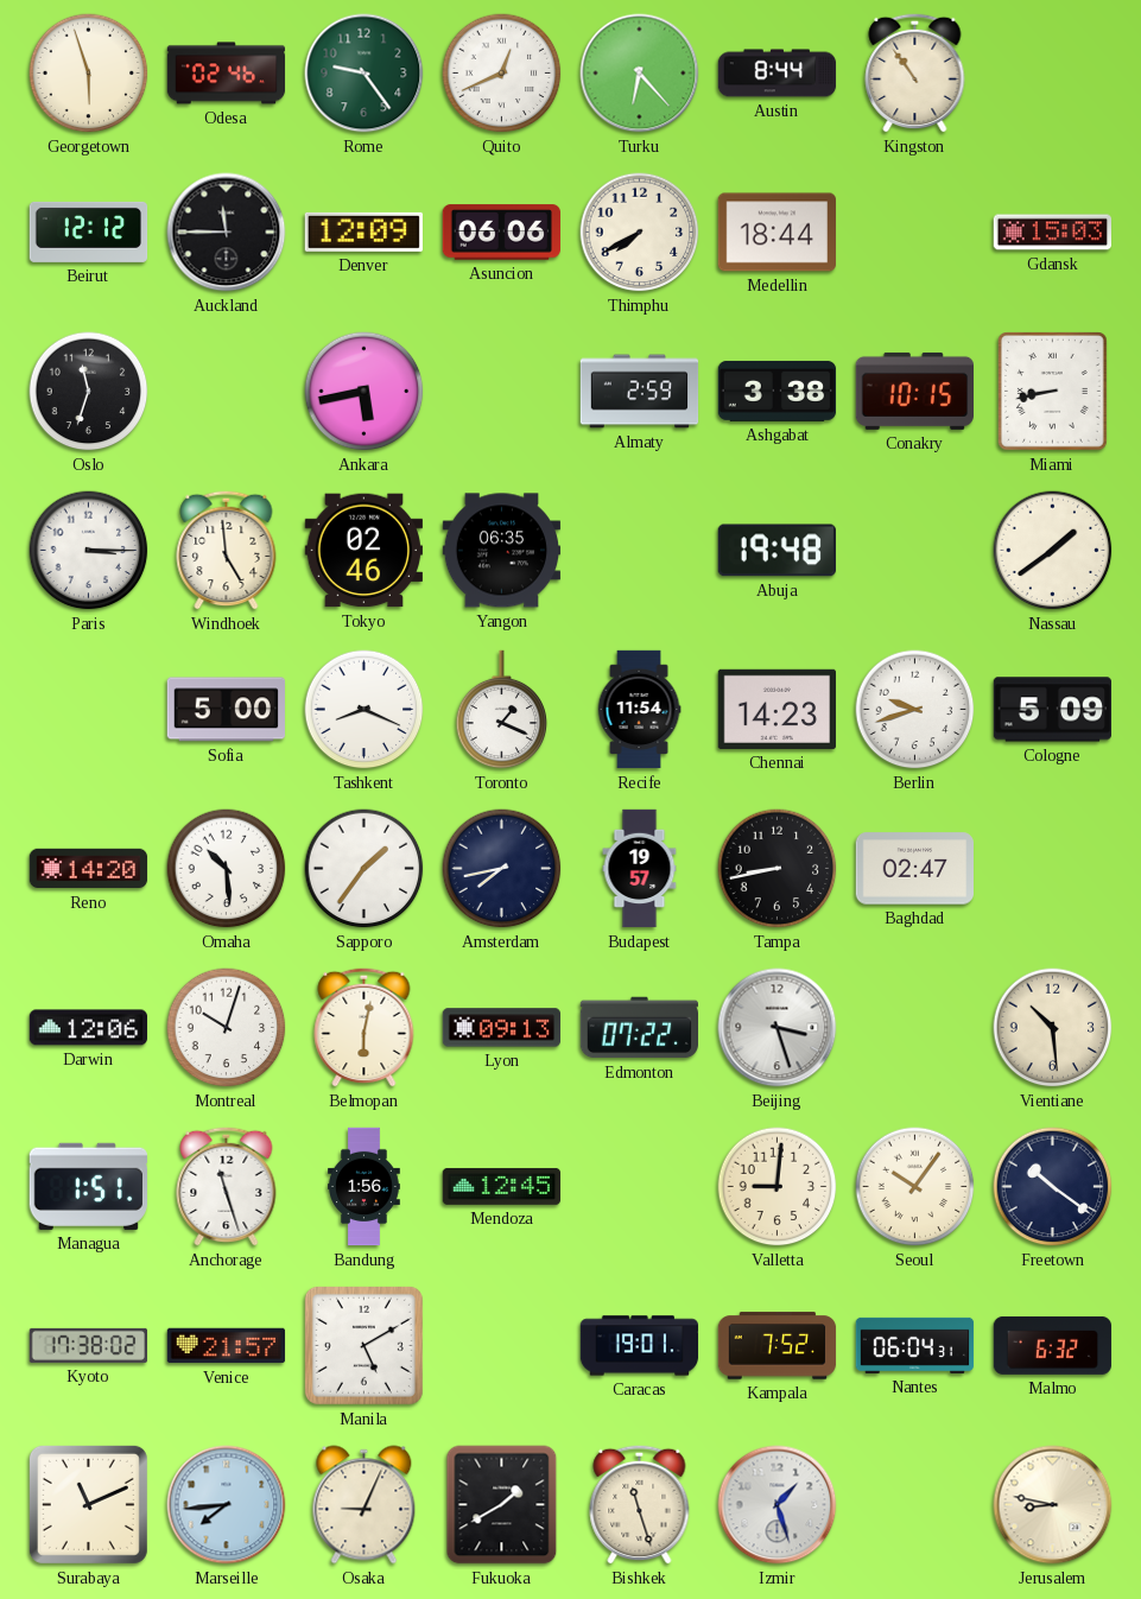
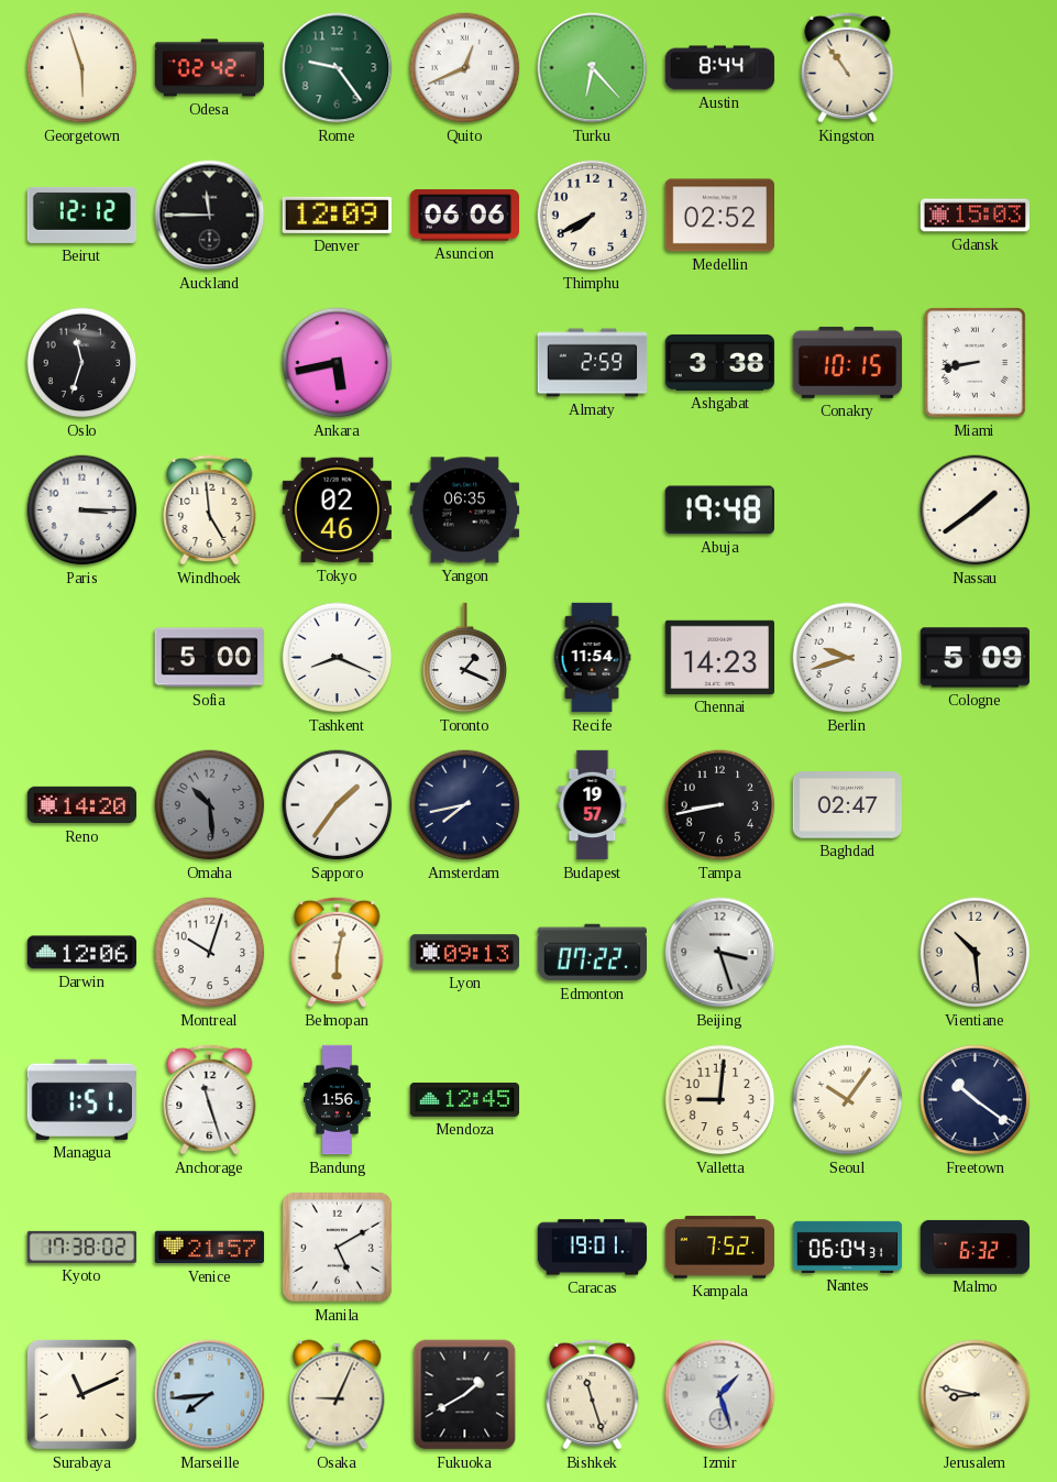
Odesa: 02:46 -> 02:42
Medellin: 18:44 -> 02:52
Omaha dial: white -> grey
